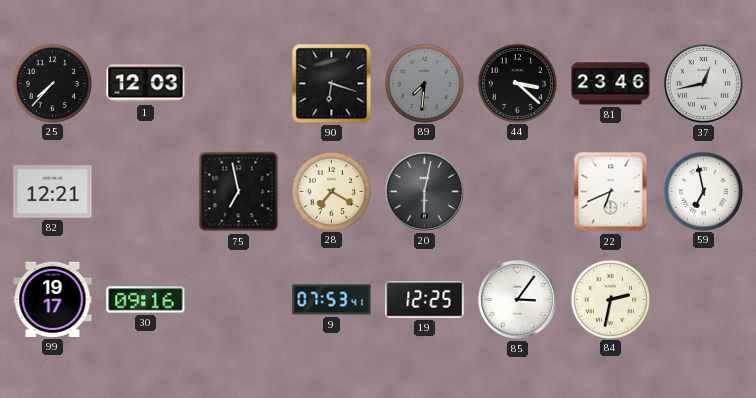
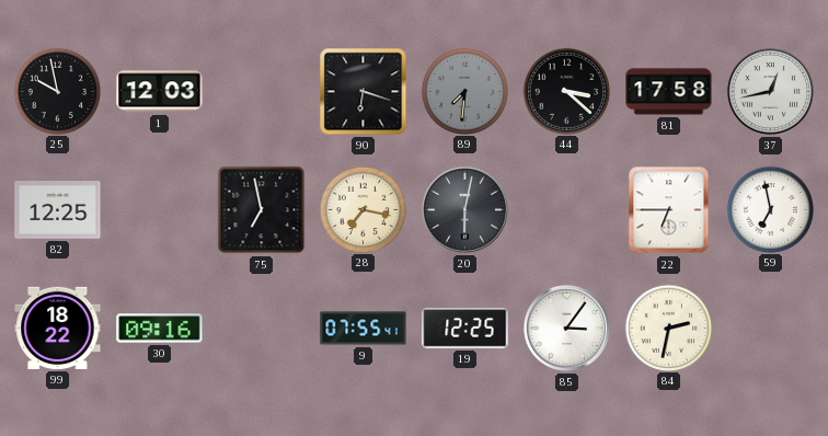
25: 7:37 -> 9:58
81: 23:46 -> 17:58
82: 12:21 -> 12:25
28: 7:20 -> 7:17
22: 6:41 -> 6:45
99: 19:17 -> 18:22
9: 07:53 -> 07:55
